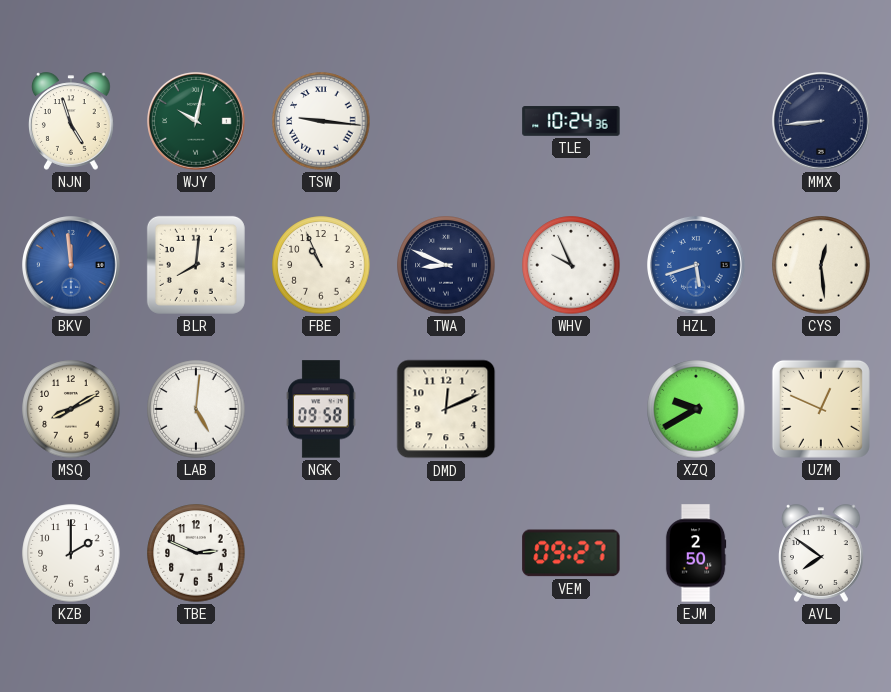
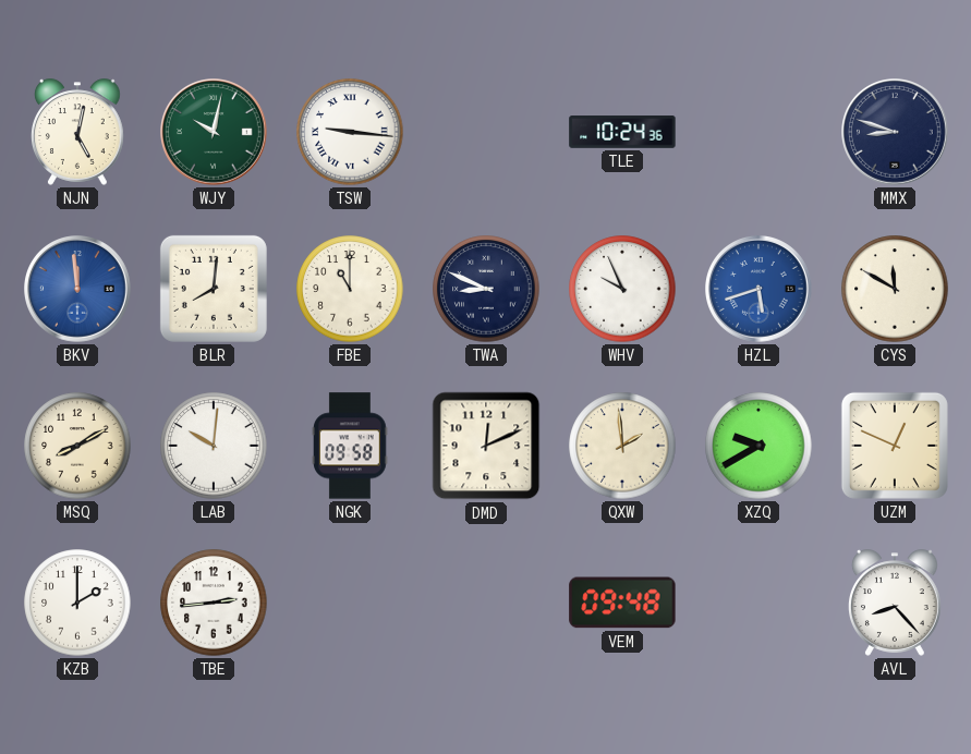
NJN: 4:57 -> 5:02
MMX: 8:44 -> 8:48
FBE: 10:56 -> 11:00
CYS: 12:29 -> 11:50
LAB: 5:01 -> 10:01
QXW: none -> 1:59
TBE: 2:49 -> 2:44
VEM: 09:27 -> 09:48
EJM: 2:50 -> none
AVL: 7:51 -> 8:23
